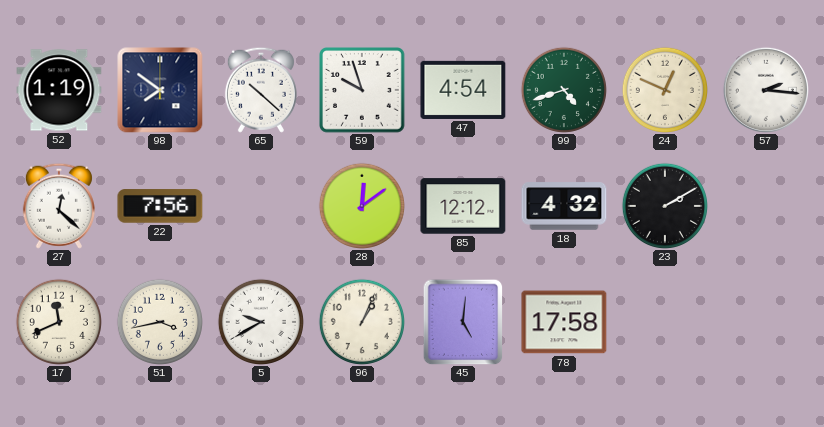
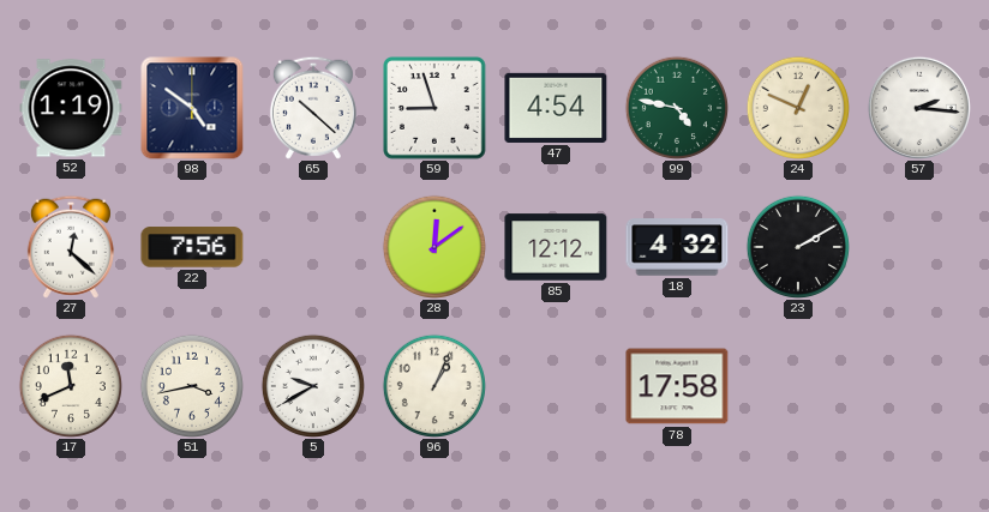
98: 7:51 -> 4:51
59: 9:57 -> 8:57
99: 4:42 -> 4:47
45: 5:01 -> none
